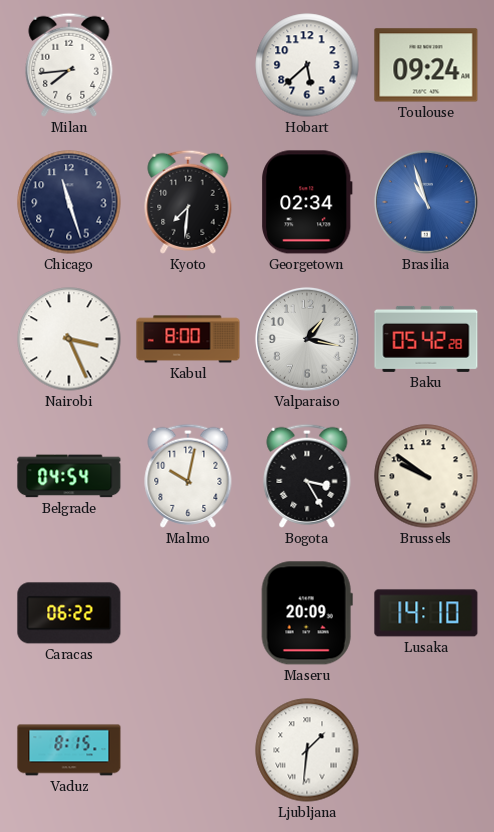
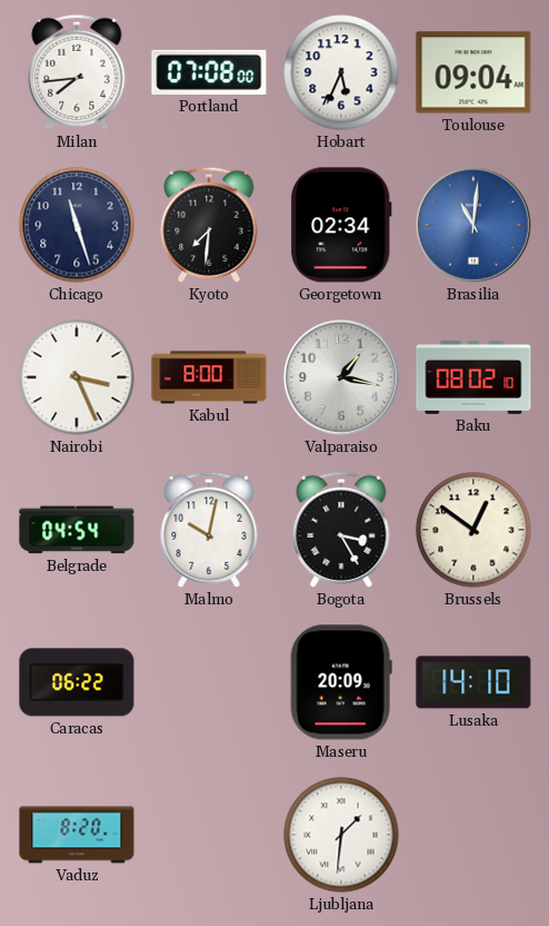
Portland: none -> 07:08
Hobart: 5:38 -> 5:34
Toulouse: 09:24 -> 09:04
Brasilia: 10:57 -> 11:01
Baku: 05:42 -> 08:02
Brussels: 9:51 -> 12:51
Vaduz: 8:15 -> 8:20
